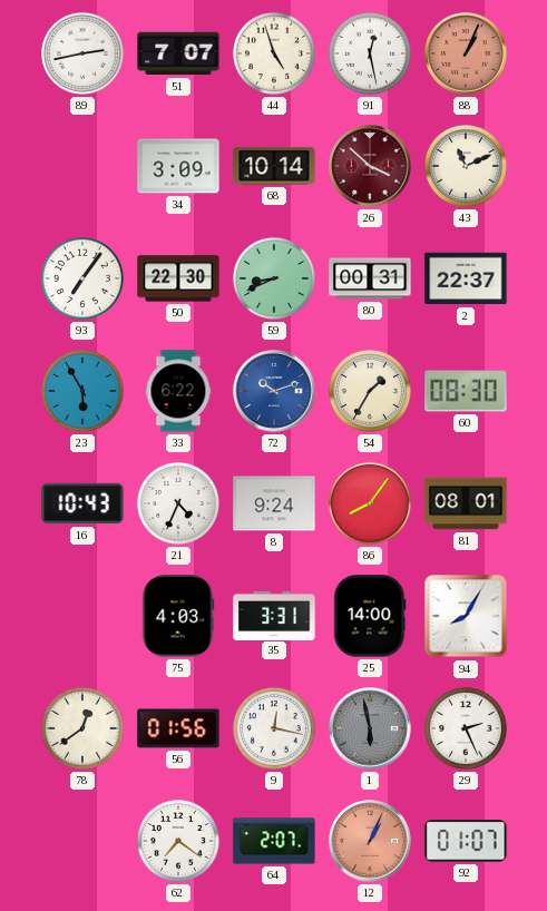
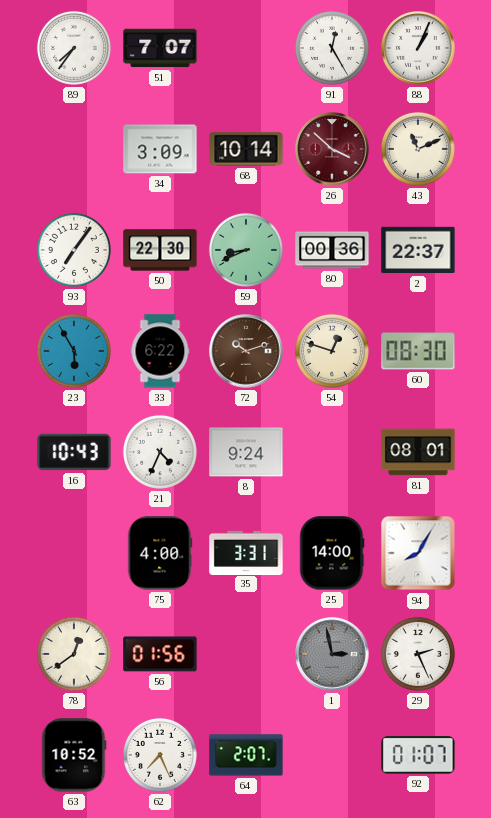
89: 2:43 -> 7:36
44: 4:57 -> none
91: 12:28 -> 12:25
88 dial: salmon -> white
80: 00:31 -> 00:36
72 dial: blue -> brown
54: 1:35 -> 12:48
86: 8:06 -> none
75: 4:03 -> 4:00
9: 12:17 -> none
1: 5:58 -> 2:58
63: none -> 10:52
62: 7:21 -> 7:26
12: 1:04 -> none
